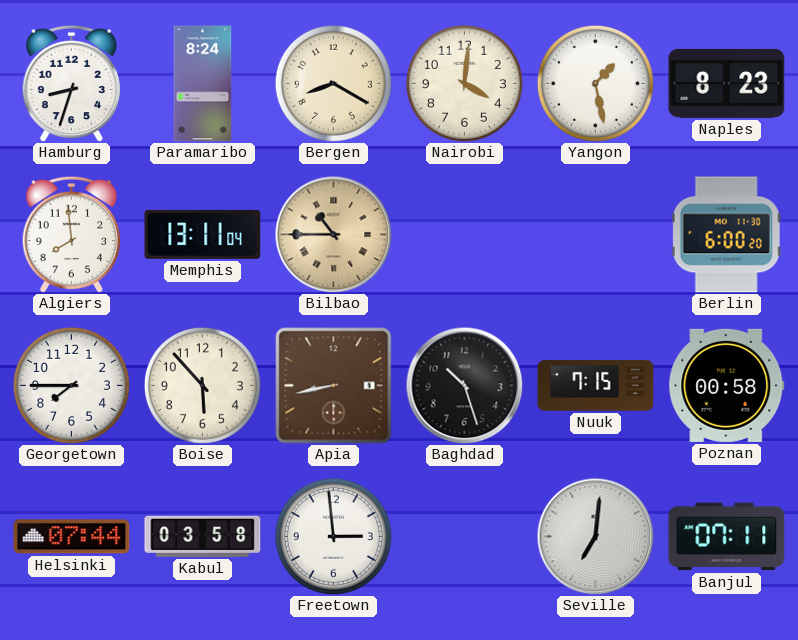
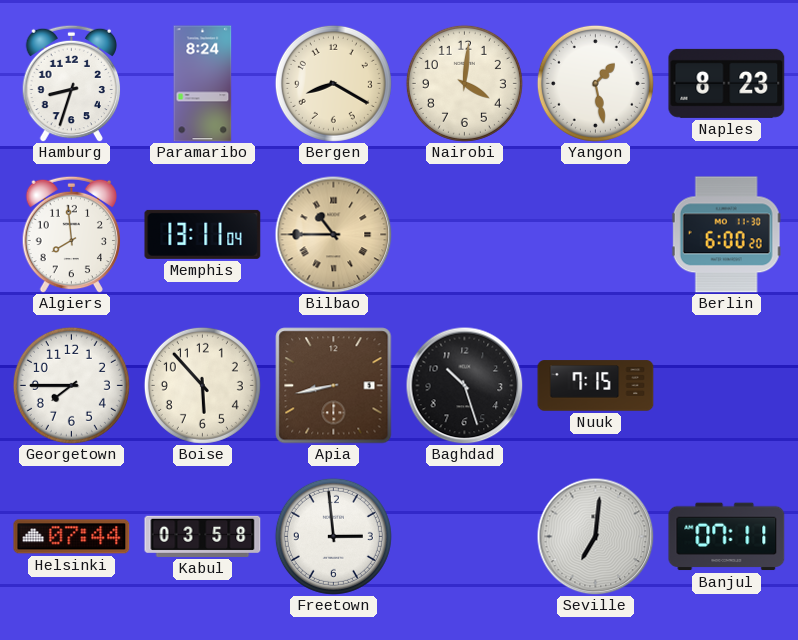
Poznan: 00:58 -> none
